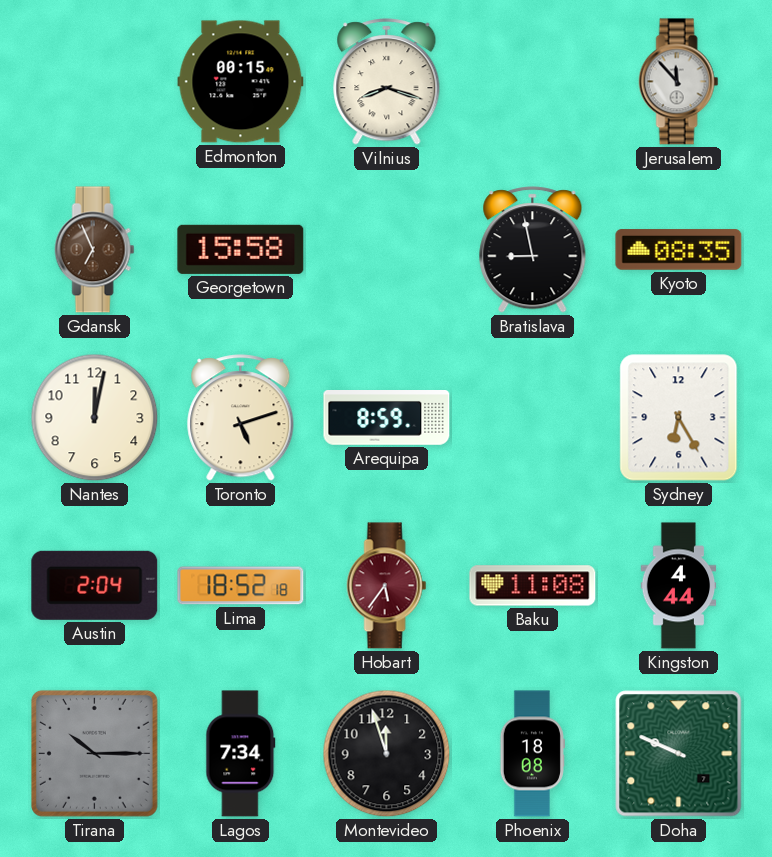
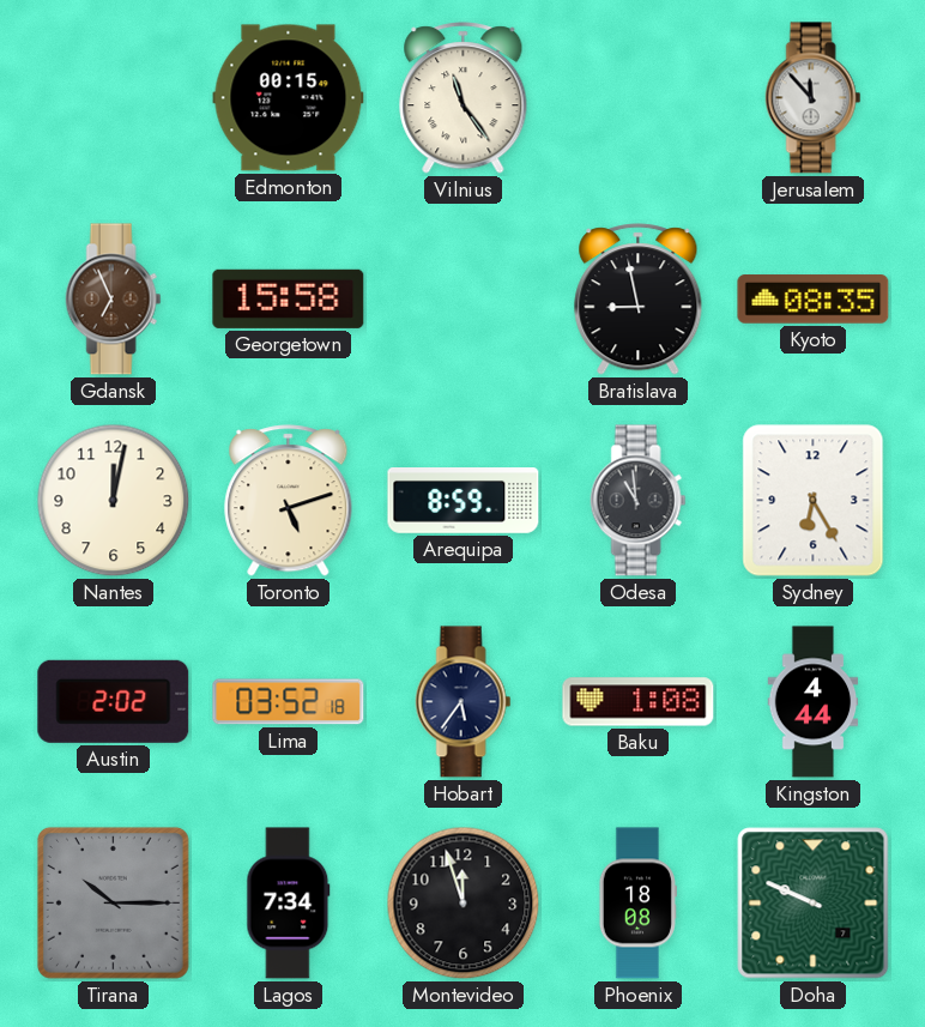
Vilnius: 8:18 -> 11:24
Odesa: none -> 10:59
Austin: 2:04 -> 2:02
Lima: 18:52 -> 03:52
Hobart dial: burgundy -> navy
Baku: 11:08 -> 1:08
